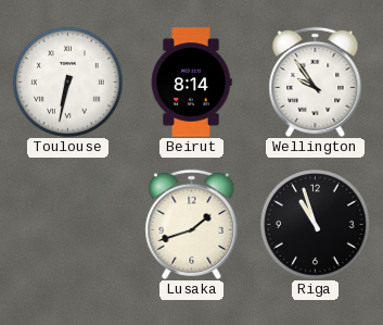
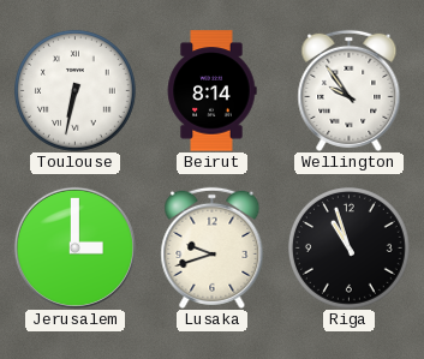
Jerusalem: none -> 3:00
Lusaka: 1:42 -> 9:42
